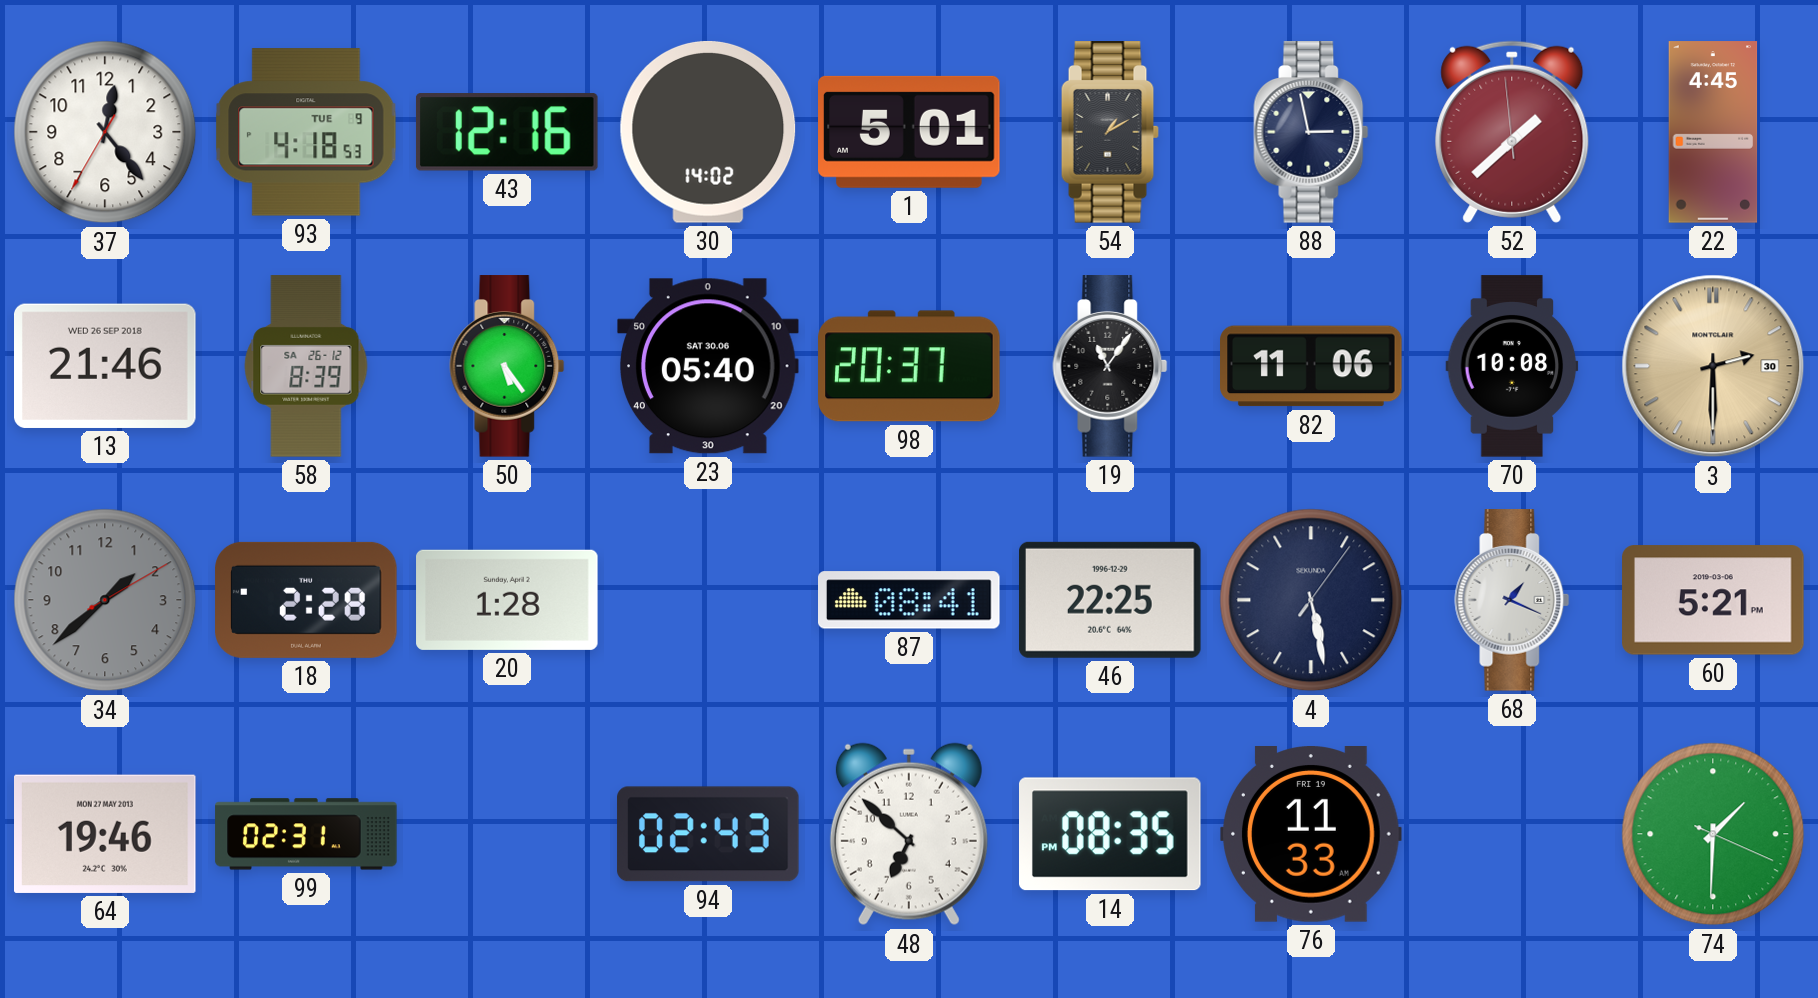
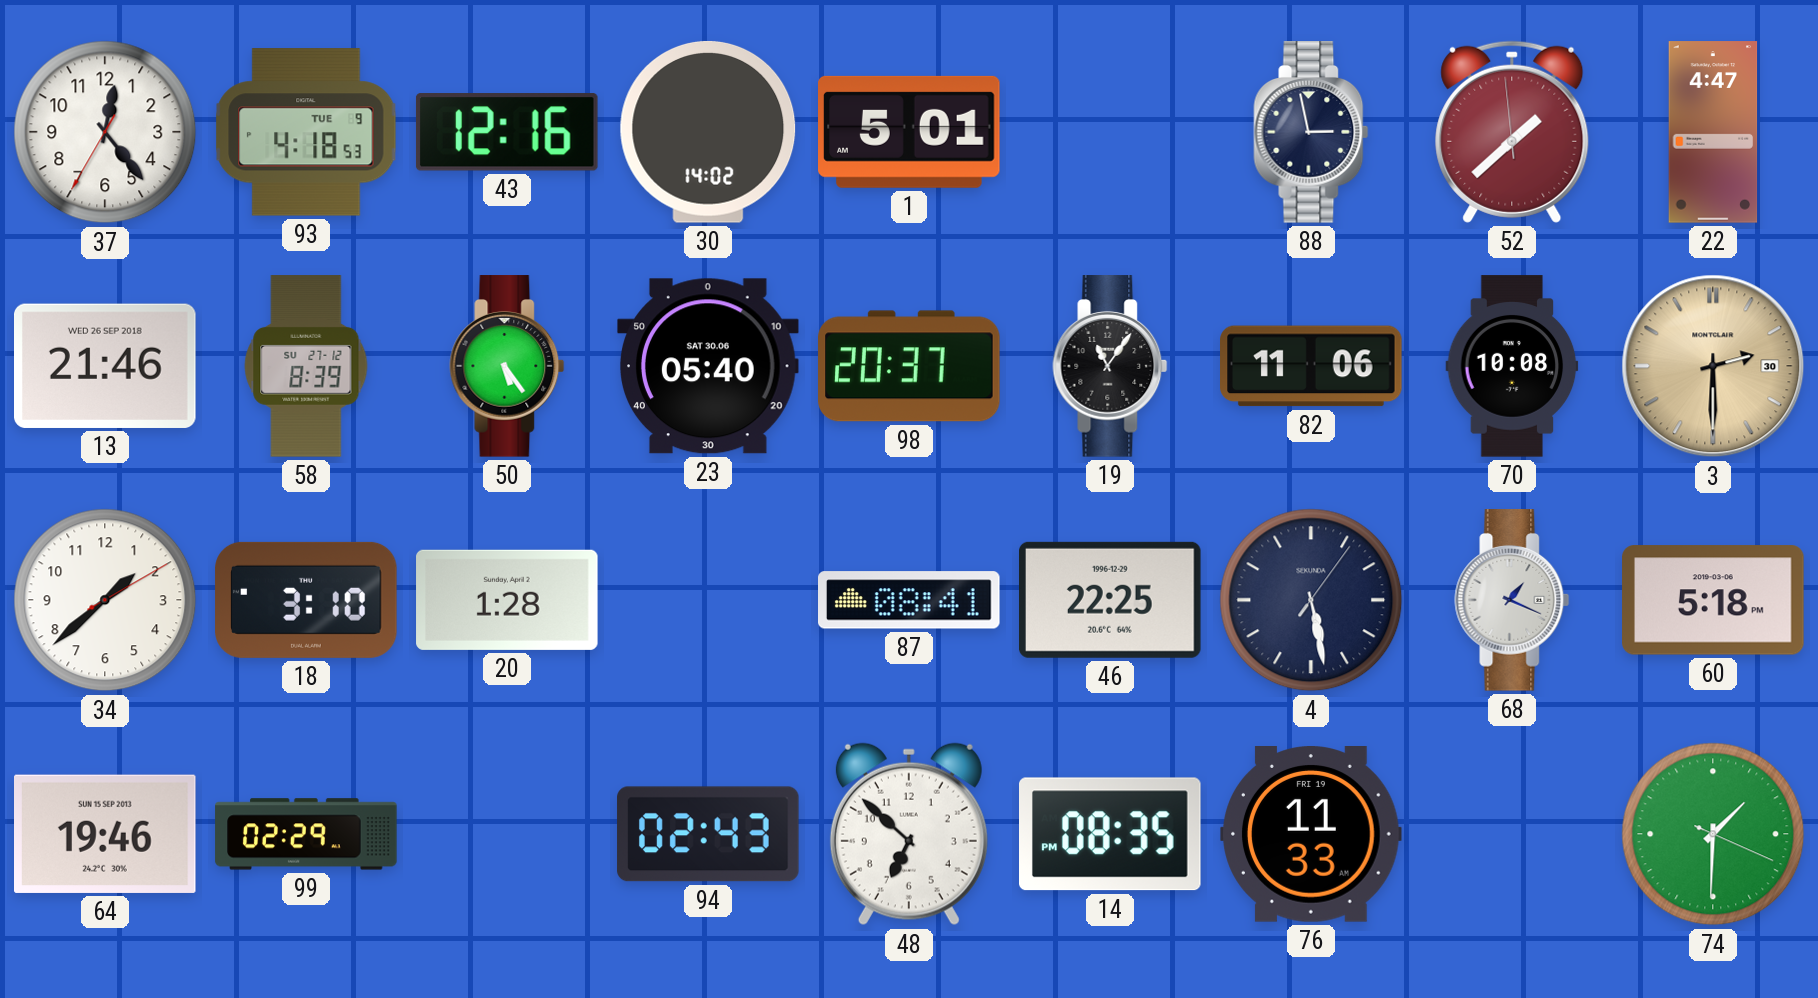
54: 1:10 -> none
22: 4:45 -> 4:47
58 date: SA 26-12 -> SU 27-12
34 dial: grey -> white
18: 2:28 -> 3:10
60: 5:21 -> 5:18
64 date: MON 27 MAY 2013 -> SUN 15 SEP 2013
99: 02:31 -> 02:29
